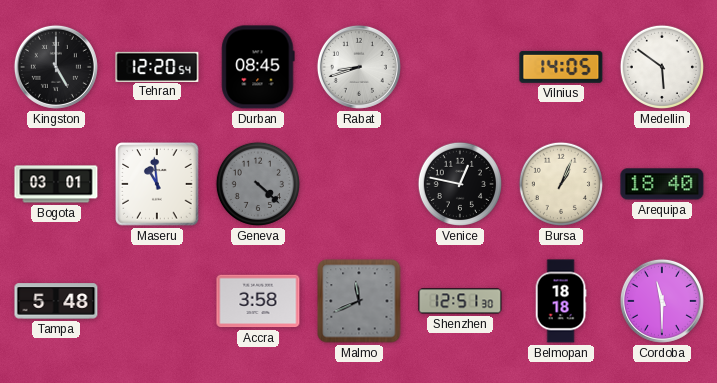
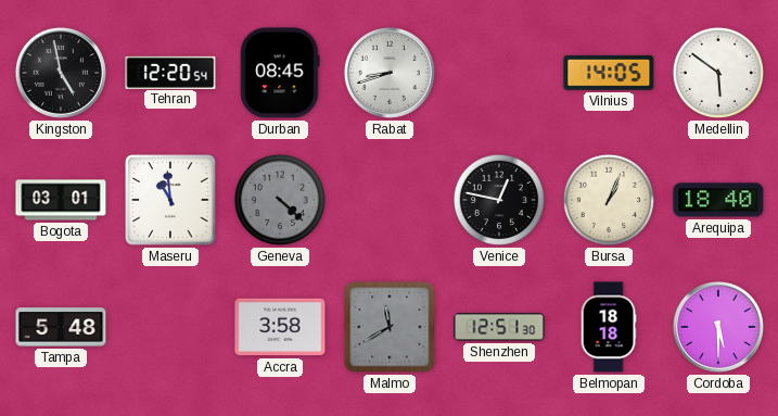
Kingston: 5:00 -> 4:58
Malmo: 11:41 -> 11:40
Cordoba: 11:30 -> 5:30
